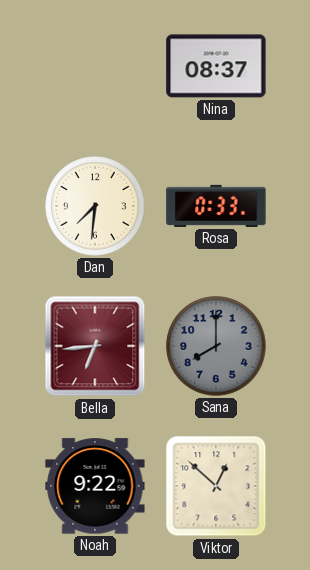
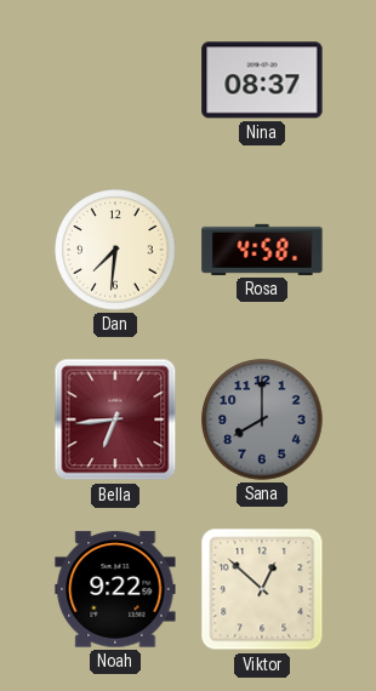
Rosa: 0:33 -> 4:58
